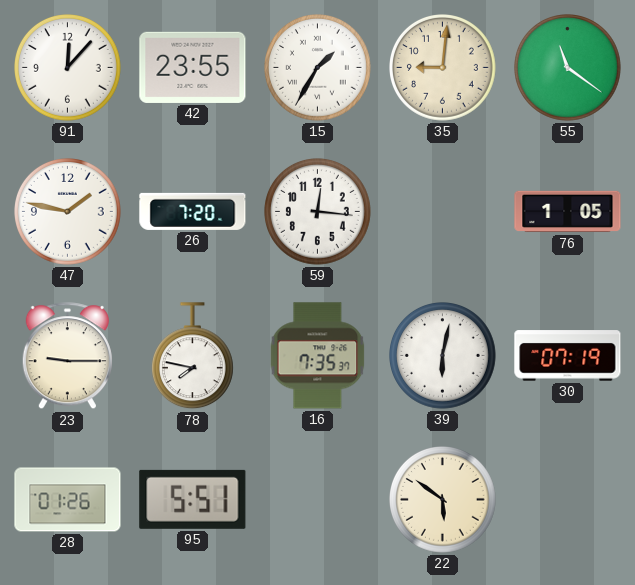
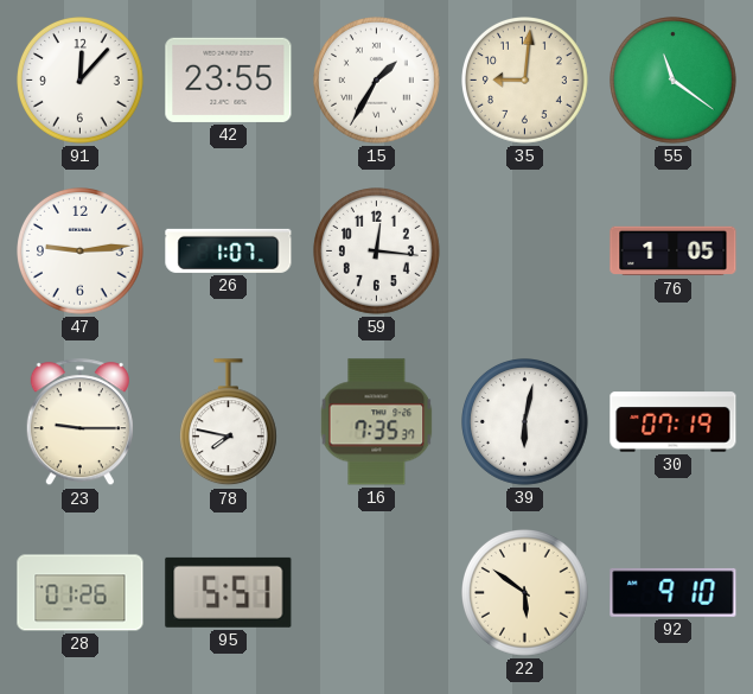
47: 1:47 -> 9:14
26: 7:20 -> 1:07
92: none -> 9:10
